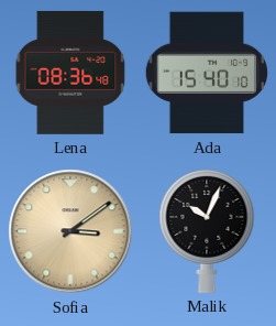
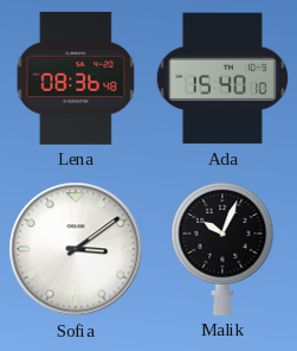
Sofia dial: champagne -> white
